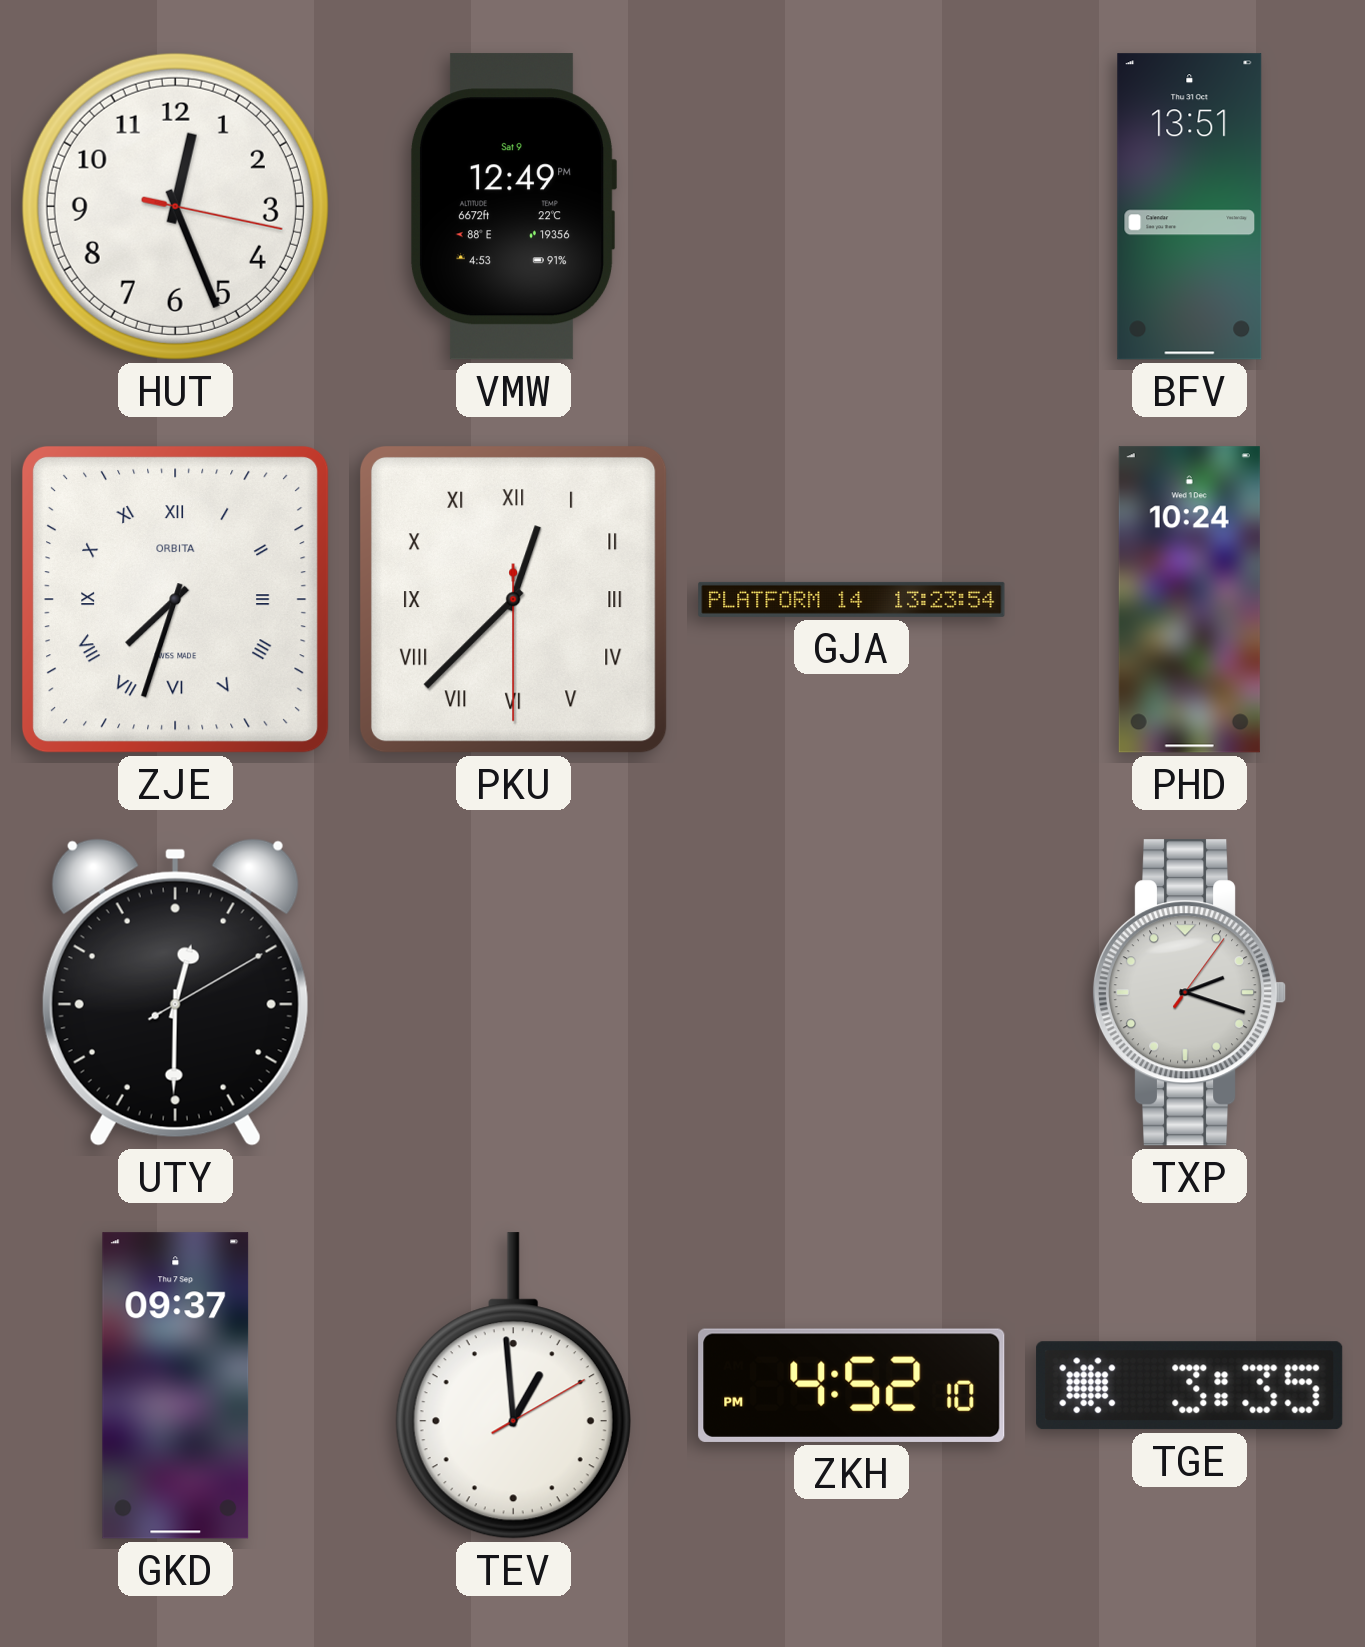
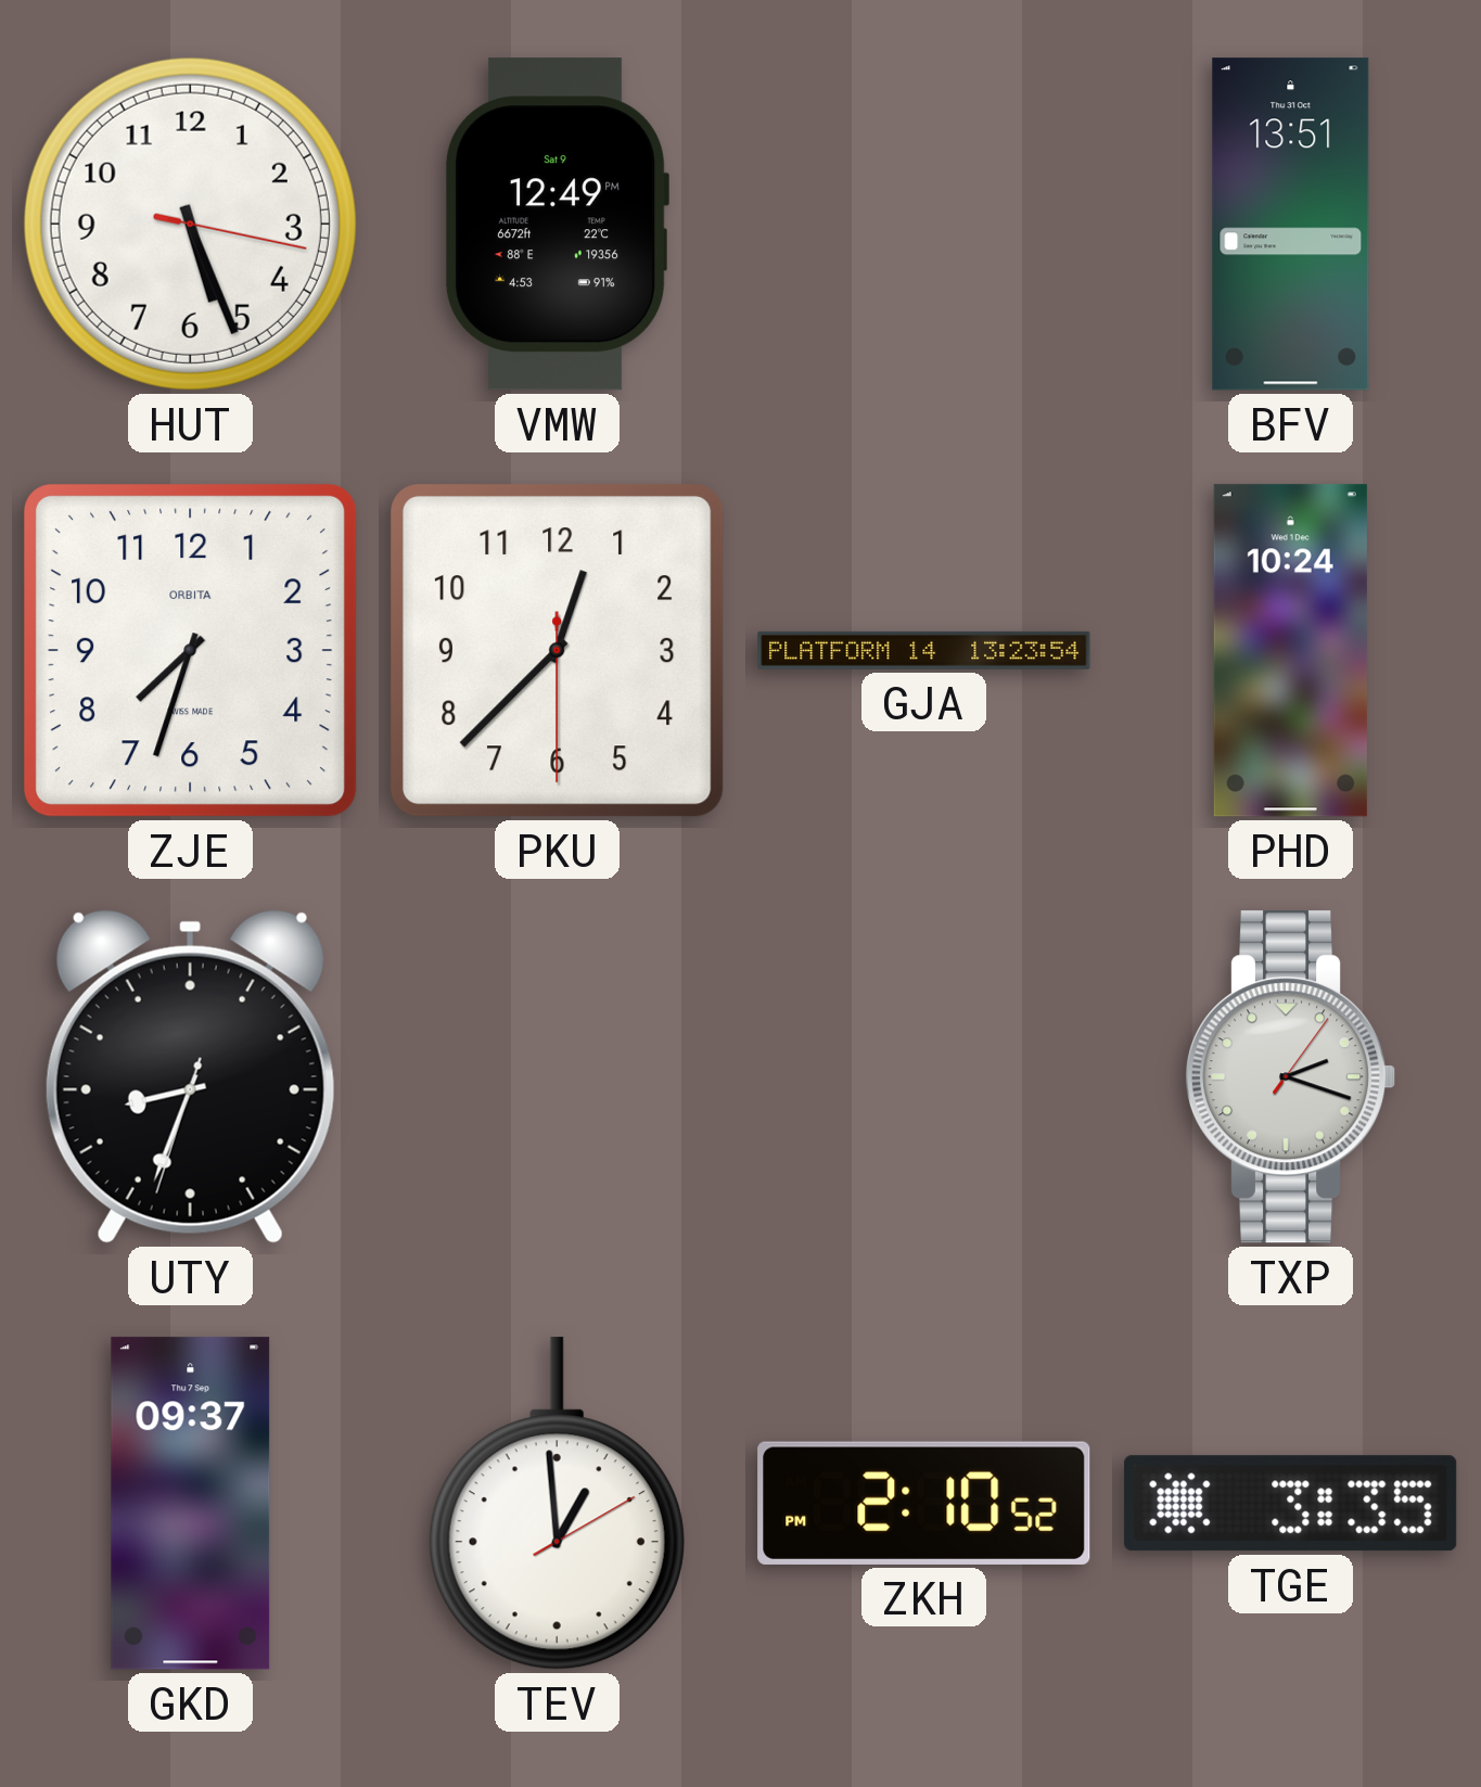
HUT: 12:26 -> 5:26
ZJE numerals: Roman -> Arabic
PKU numerals: Roman -> Arabic
UTY: 12:30 -> 8:33
ZKH: 4:52 -> 2:10
